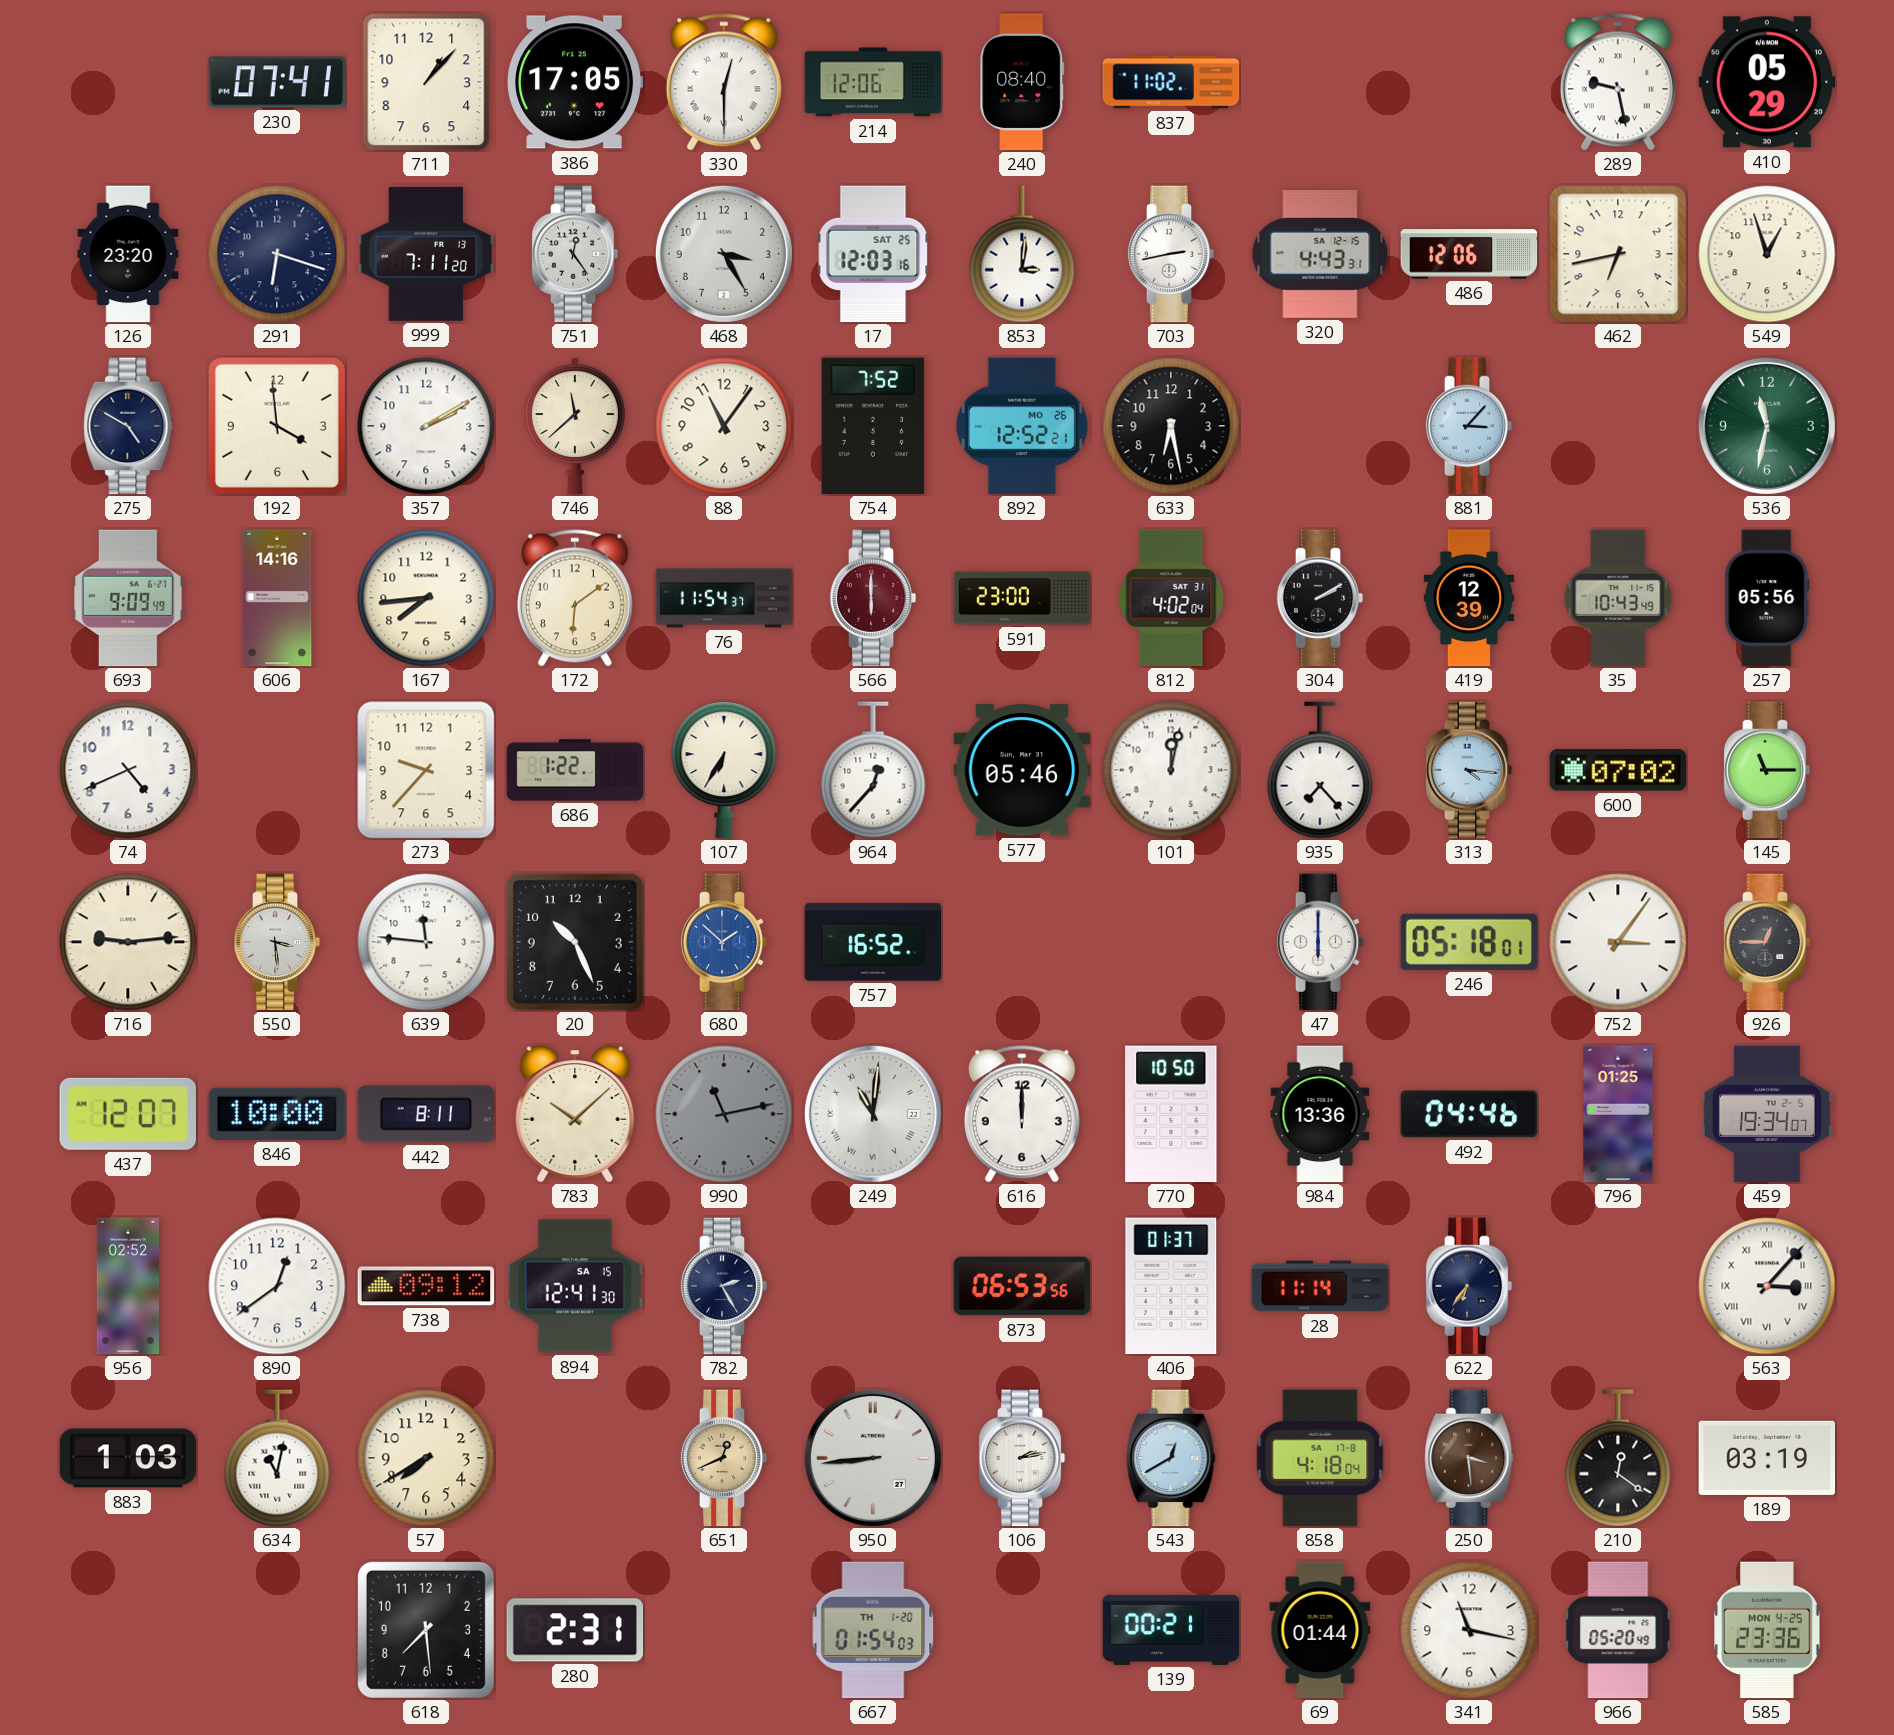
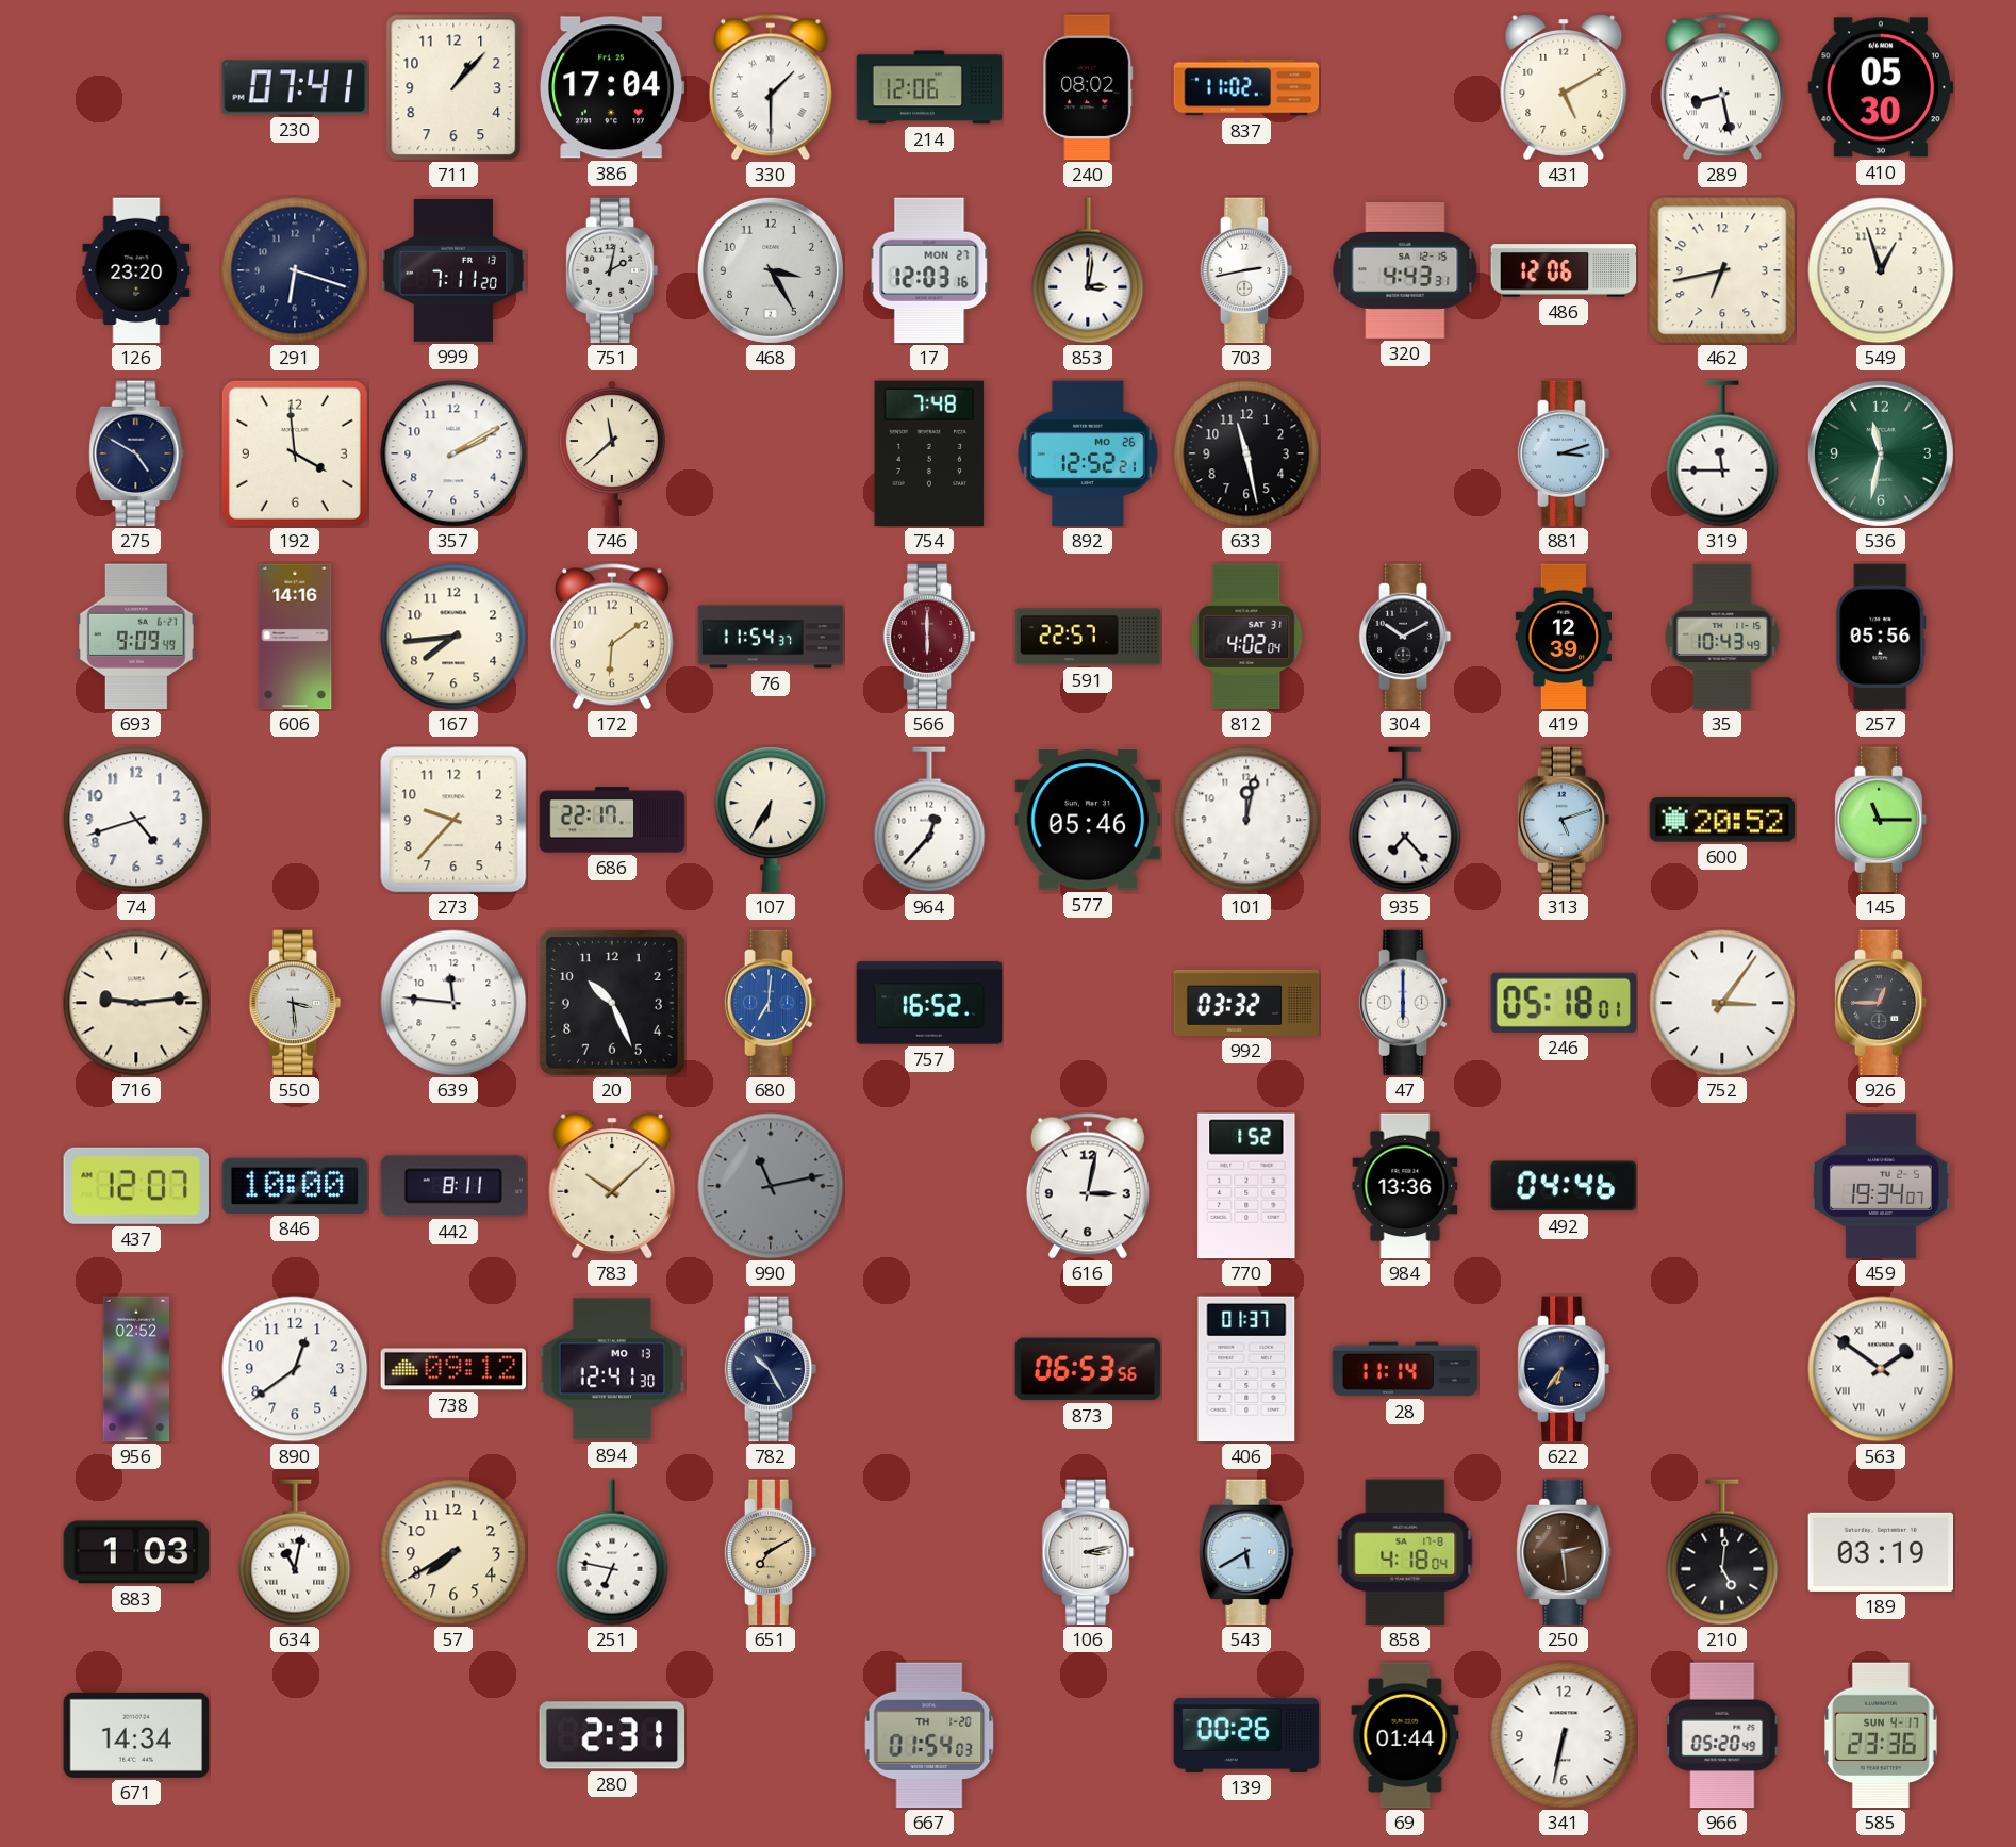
386: 17:05 -> 17:04
330: 12:30 -> 1:30
240: 08:40 -> 08:02
431: none -> 5:10
289: 9:28 -> 8:28
410: 05:29 -> 05:30
751: 12:24 -> 2:02
17 date: SAT 25 -> MON 27
88: 11:06 -> none
754: 7:52 -> 7:48
633: 6:28 -> 11:28
881: 3:07 -> 3:12
319: none -> 11:45
591: 23:00 -> 22:57
304: 2:10 -> 10:10
74: 4:41 -> 4:42
686: 1:22 -> 22:17
313: 4:16 -> 5:12
600: 07:02 -> 20:52
680: 1:52 -> 7:01
992: none -> 03:32
249: 11:01 -> none
616: 12:00 -> 3:02
770: 10:50 -> 1:52
796: 01:25 -> none
894 date: SA 15 -> MO 13
782: 2:25 -> 10:25
563: 3:07 -> 1:51
251: none -> 6:47
651: 12:41 -> 7:10
950: 8:44 -> none
106: 2:13 -> 3:13
543: 12:40 -> 5:40
250: 3:29 -> 2:29
210: 12:21 -> 5:01
671: none -> 14:34
618: 7:29 -> none
139: 00:21 -> 00:26
341: 11:17 -> 6:32
585 date: MON 4-25 -> SUN 4-17
